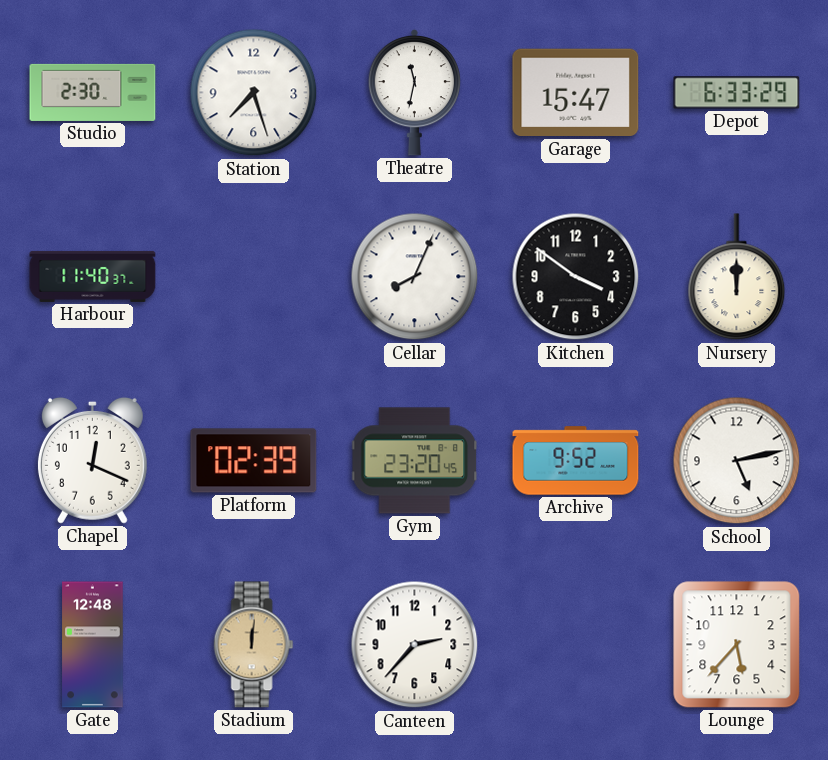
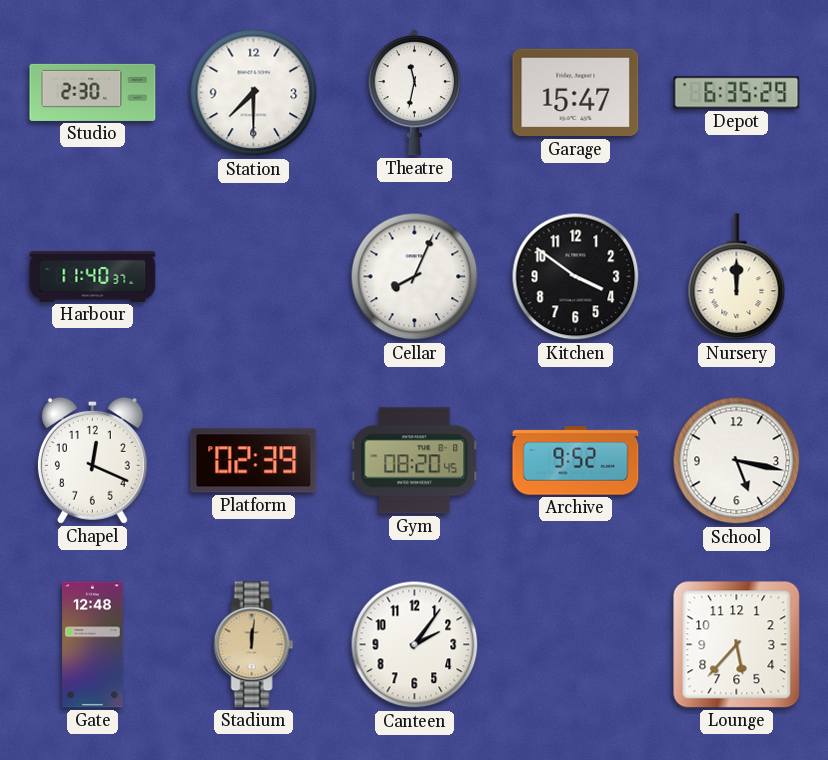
Station: 7:27 -> 7:30
Depot: 6:33 -> 6:35
Gym: 23:20 -> 08:20
School: 5:13 -> 5:17
Canteen: 2:37 -> 2:06
